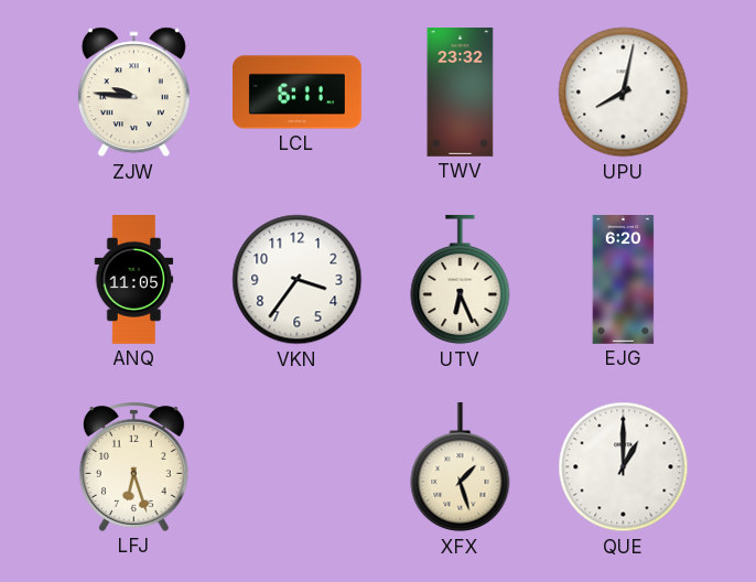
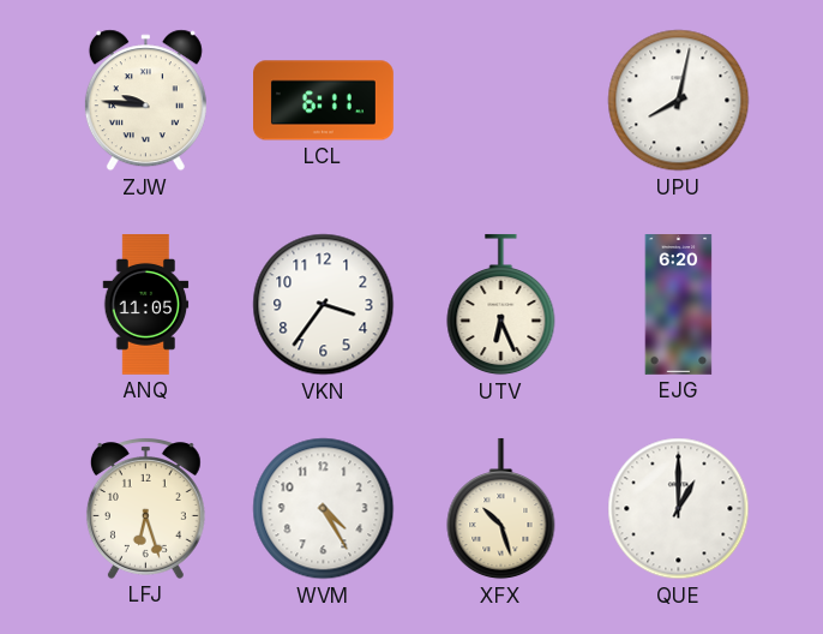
TWV: 23:32 -> none
WVM: none -> 4:25
XFX: 1:27 -> 10:27
